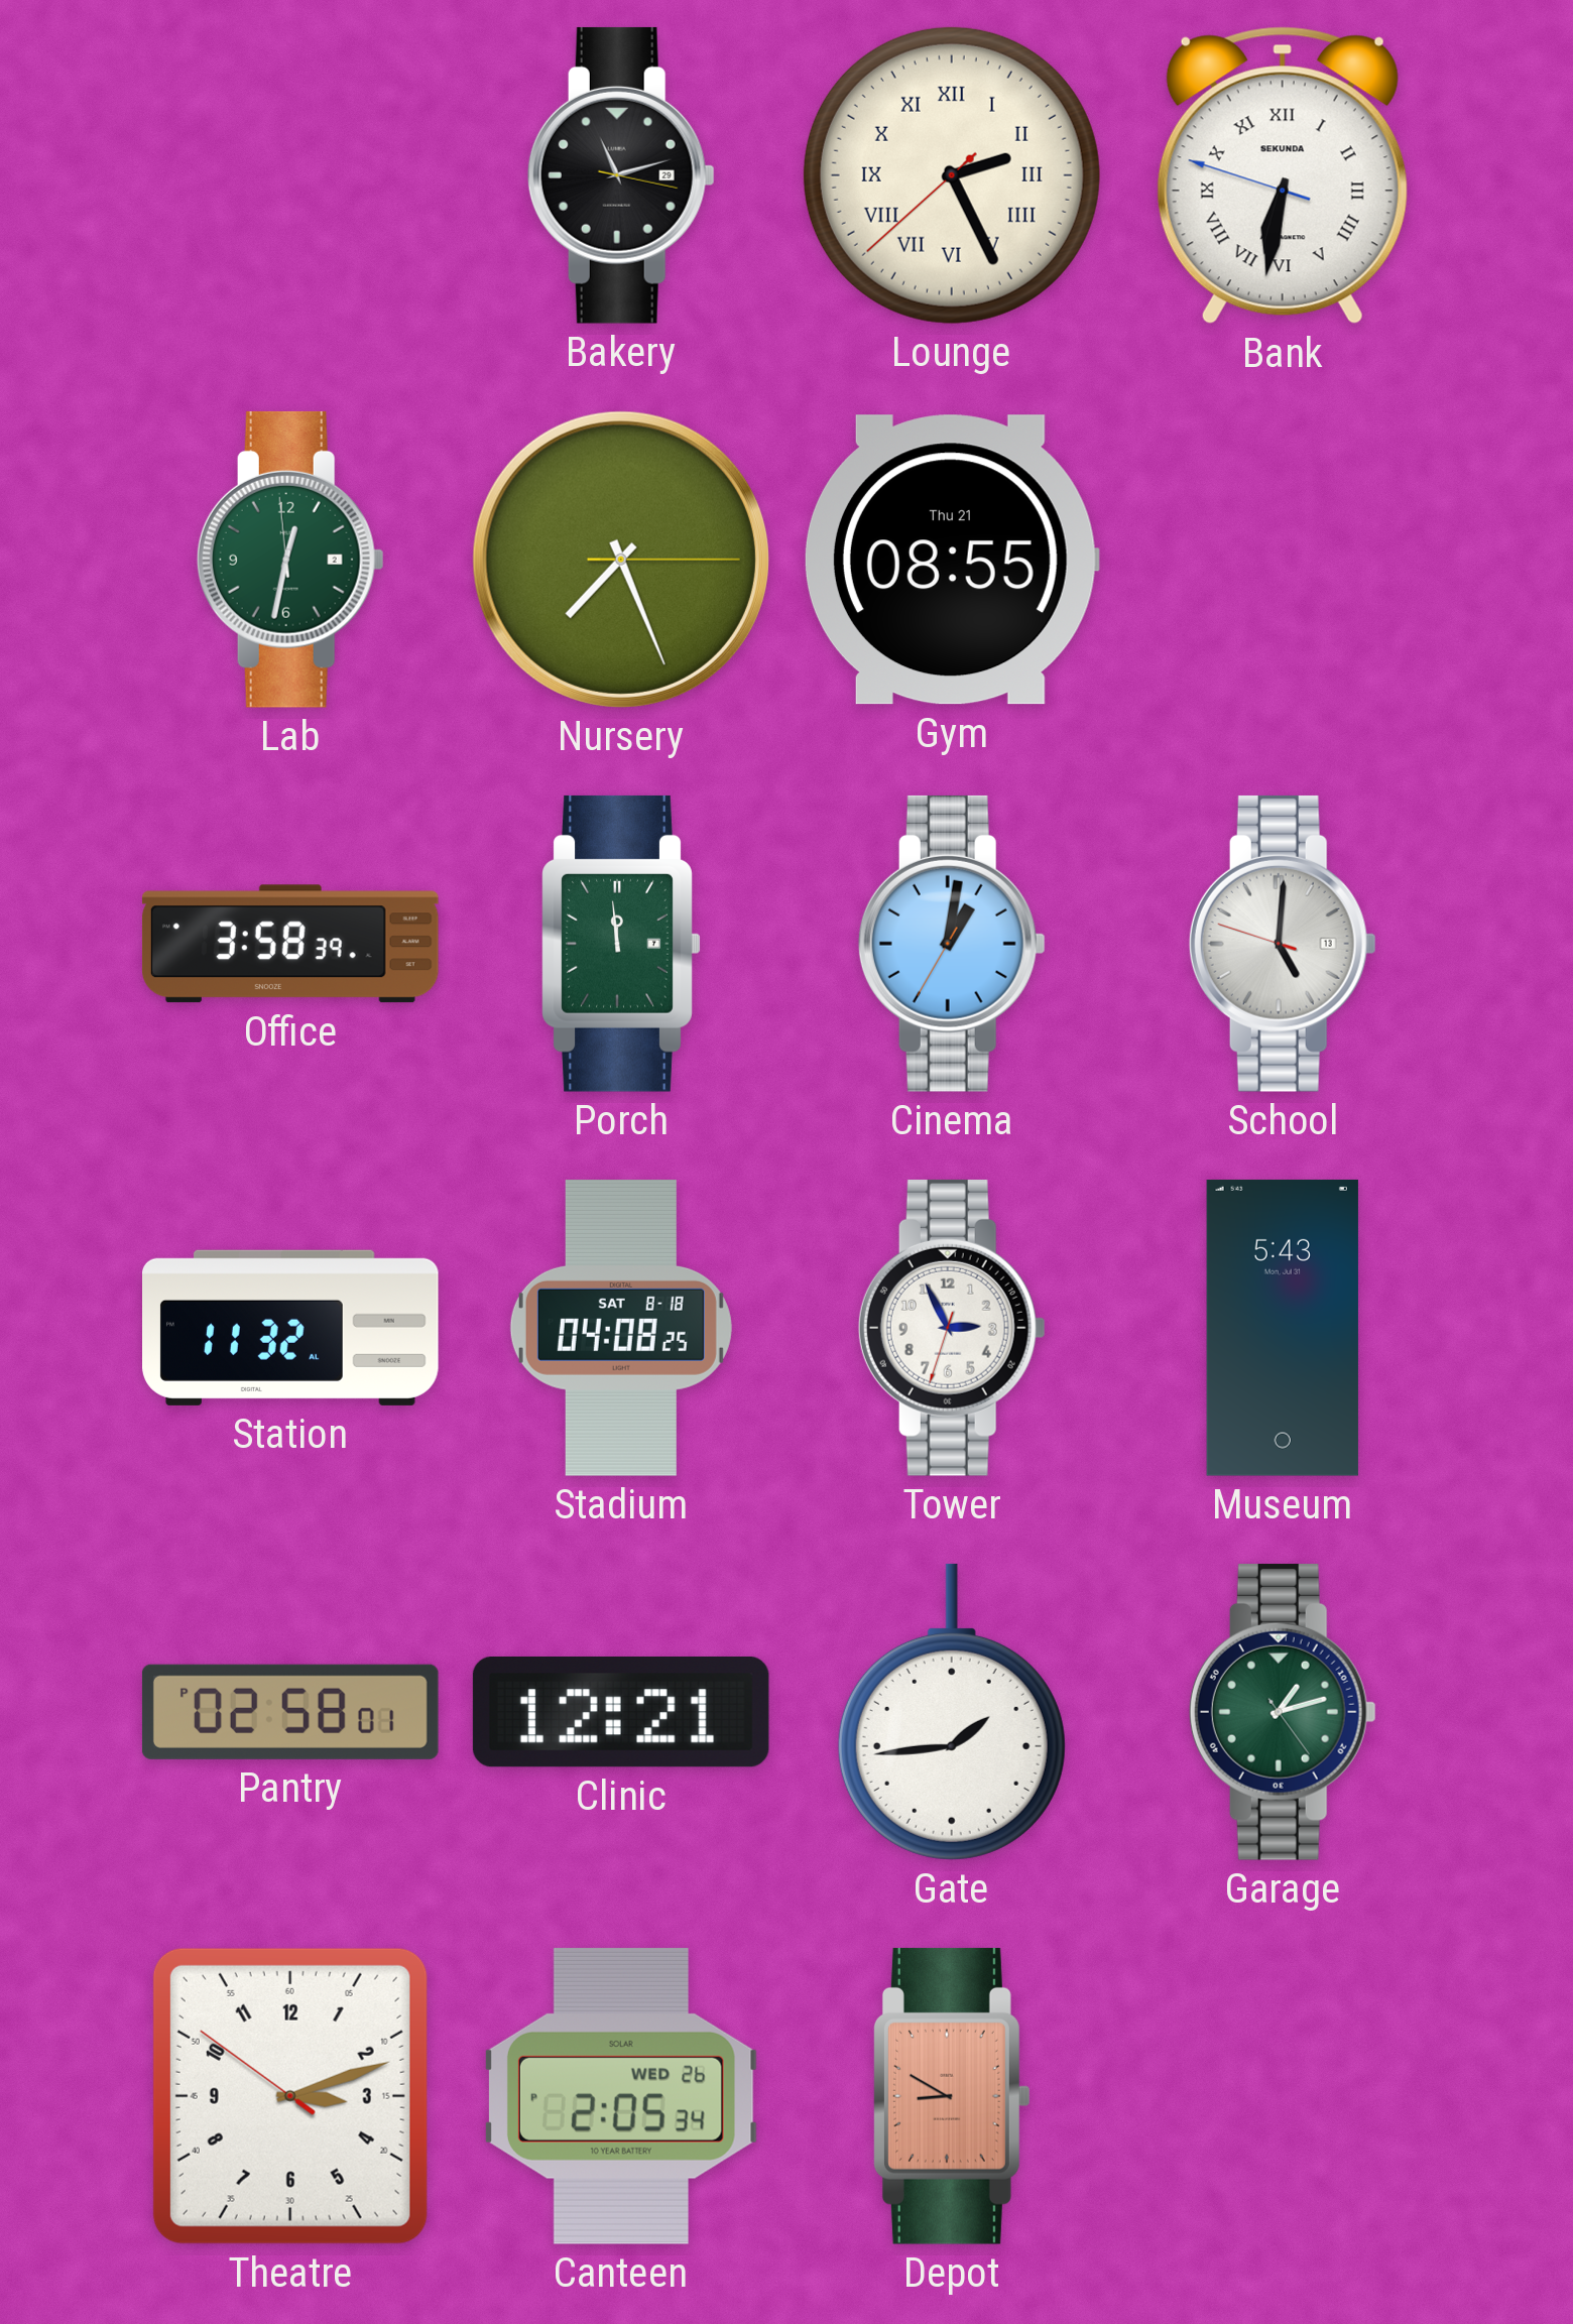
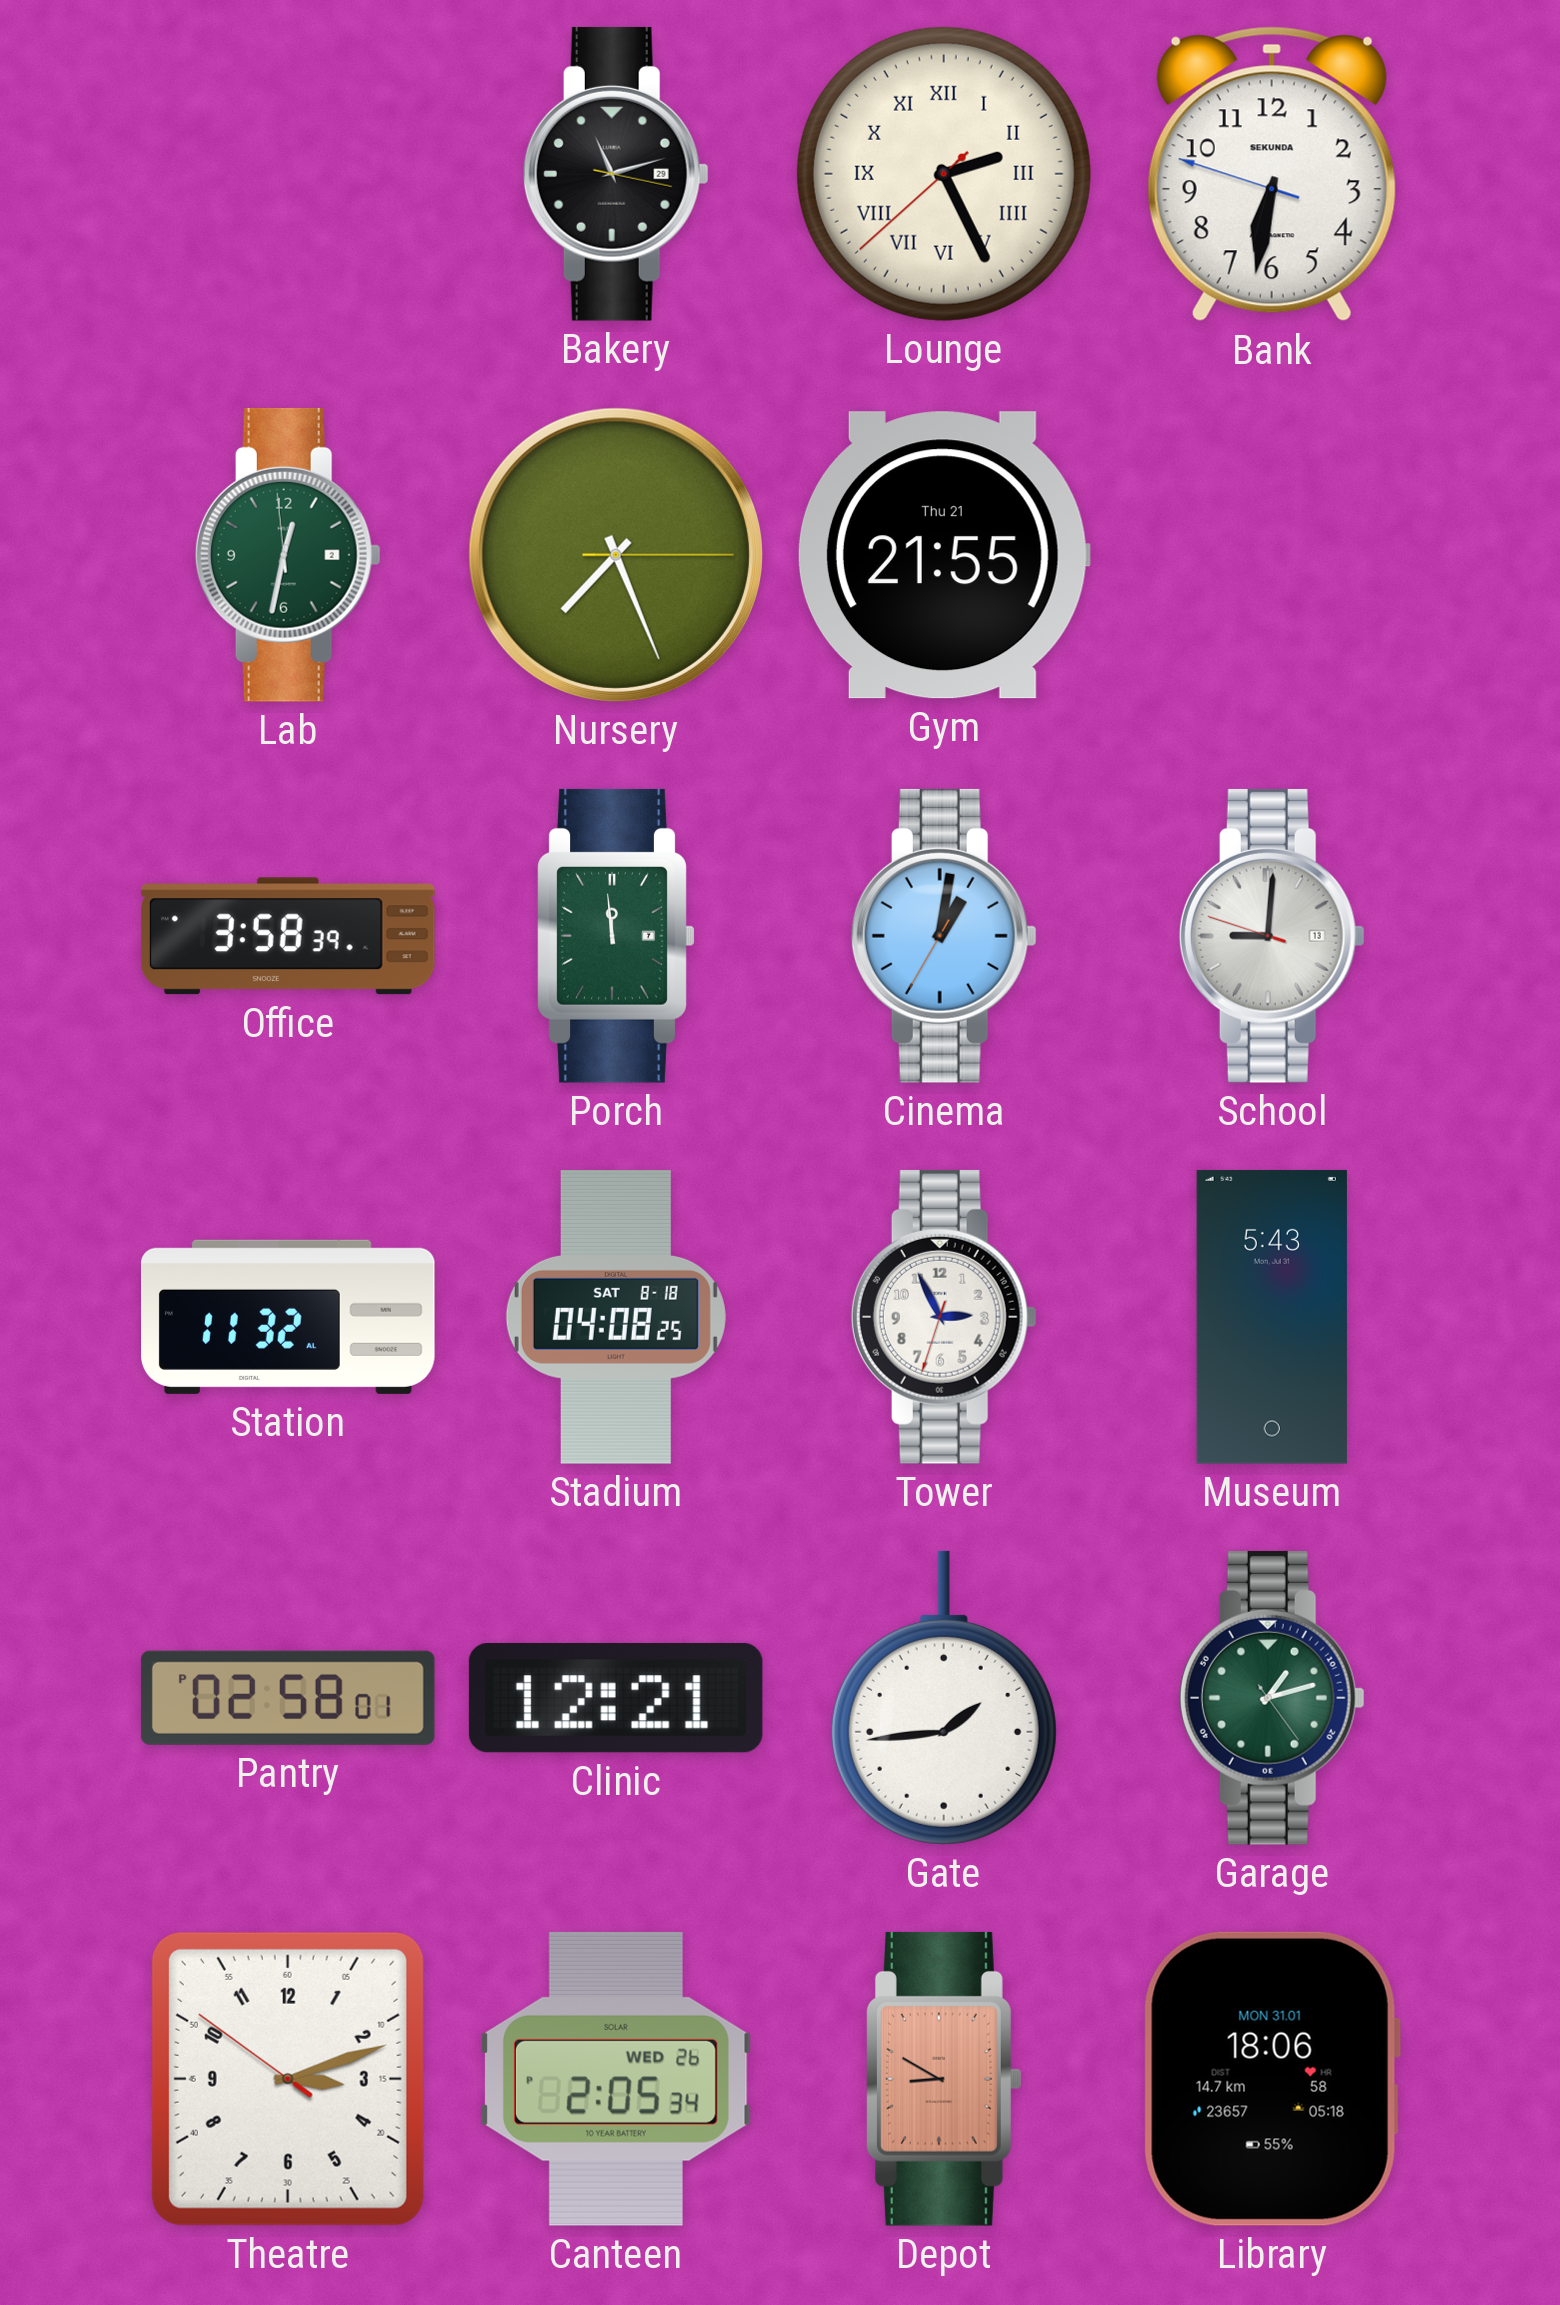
Bank numerals: Roman -> Arabic
Gym: 08:55 -> 21:55
School: 5:00 -> 9:00
Library: none -> 18:06
